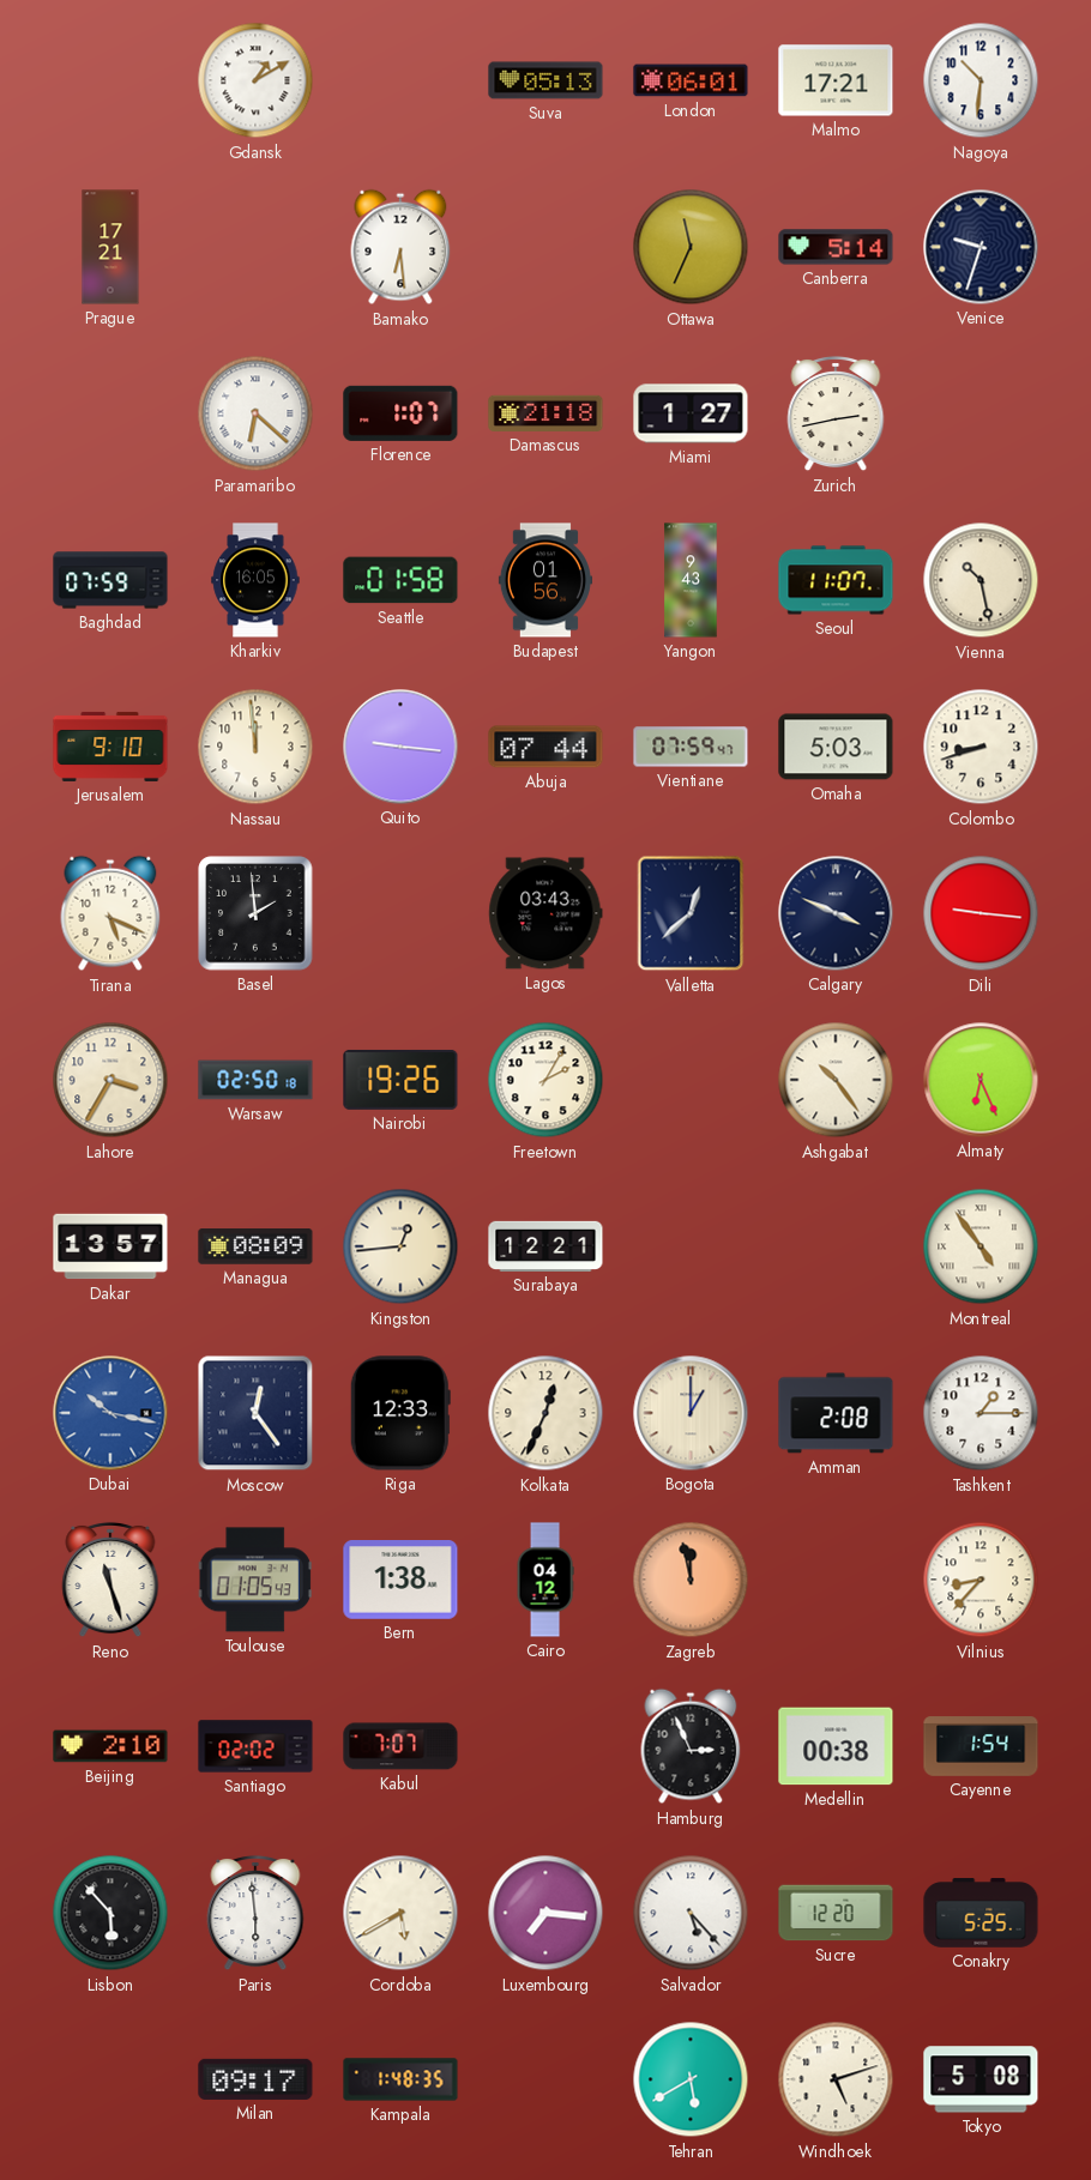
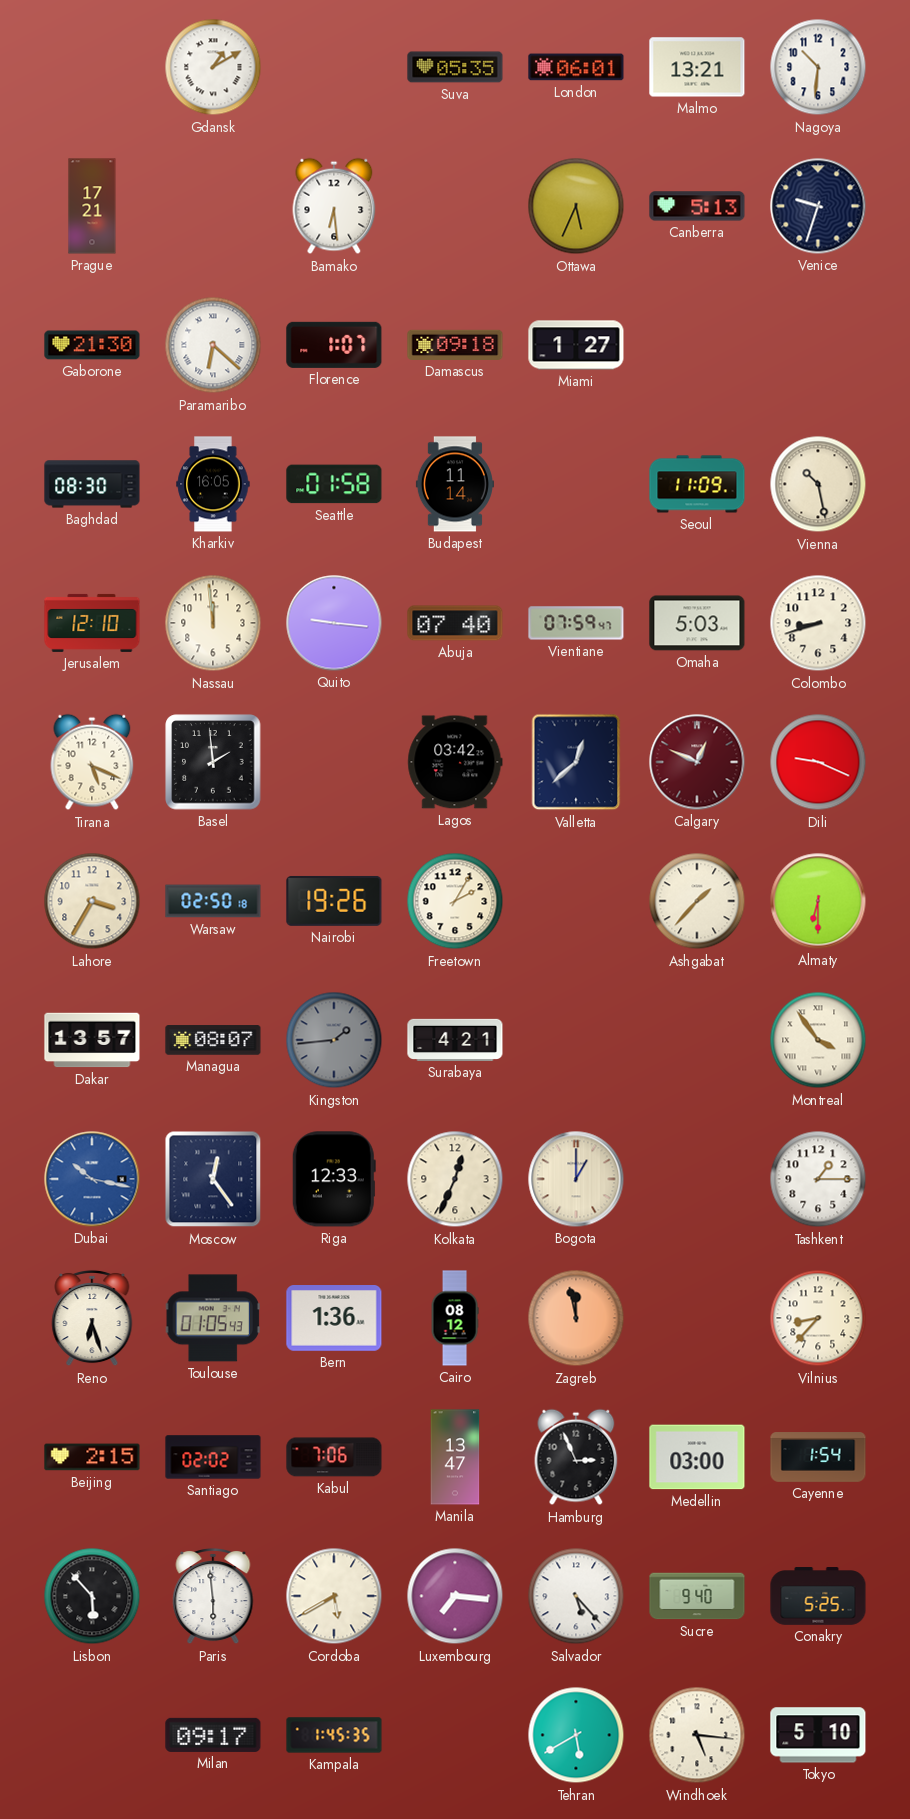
Suva: 05:13 -> 05:35
Malmo: 17:21 -> 13:21
Ottawa: 11:34 -> 5:34
Canberra: 5:14 -> 5:13
Gaborone: none -> 21:30
Damascus: 21:18 -> 09:18
Zurich: 2:43 -> none
Baghdad: 07:59 -> 08:30
Budapest: 01:56 -> 11:14
Yangon: 9:43 -> none
Seoul: 11:07 -> 11:09
Jerusalem: 9:10 -> 12:10
Abuja: 07:44 -> 07:40
Lagos: 03:43 -> 03:42
Calgary: 3:49 -> 12:49
Calgary dial: navy -> burgundy
Dili: 9:16 -> 9:19
Ashgabat: 10:24 -> 1:37
Almaty: 6:26 -> 6:30
Managua: 08:09 -> 08:07
Kingston: 12:44 -> 1:44
Kingston dial: cream -> grey
Surabaya: 12:21 -> 4:21
Montreal: 4:54 -> 3:54
Amman: 2:08 -> none
Reno: 11:27 -> 6:27
Bern: 1:38 -> 1:36
Cairo: 04:12 -> 08:12
Beijing: 2:10 -> 2:15
Kabul: 7:07 -> 7:06
Manila: none -> 13:47
Medellin: 00:38 -> 03:00
Sucre: 12:20 -> 9:40
Kampala: 1:48 -> 1:45
Windhoek: 5:12 -> 5:16
Tokyo: 5:08 -> 5:10
